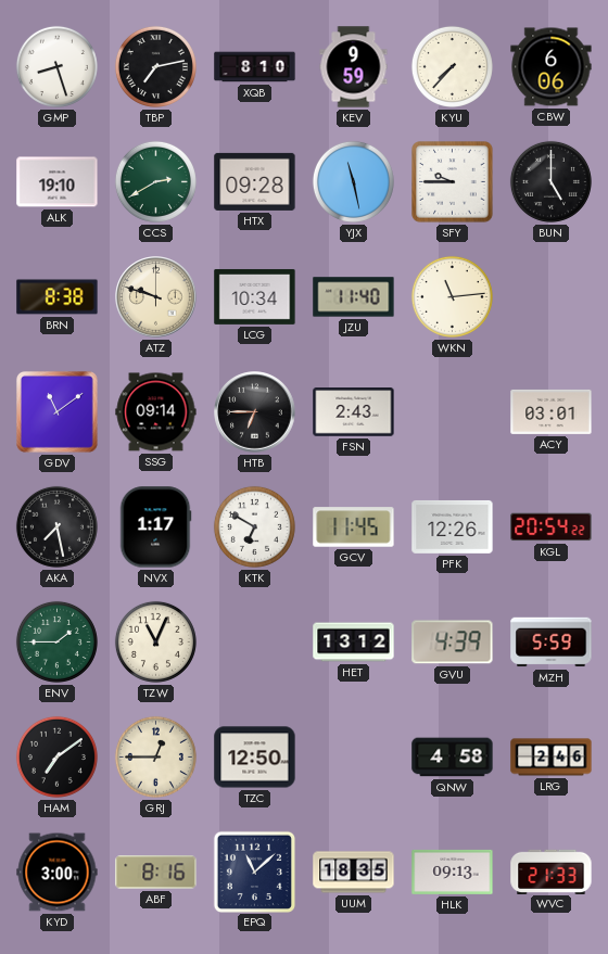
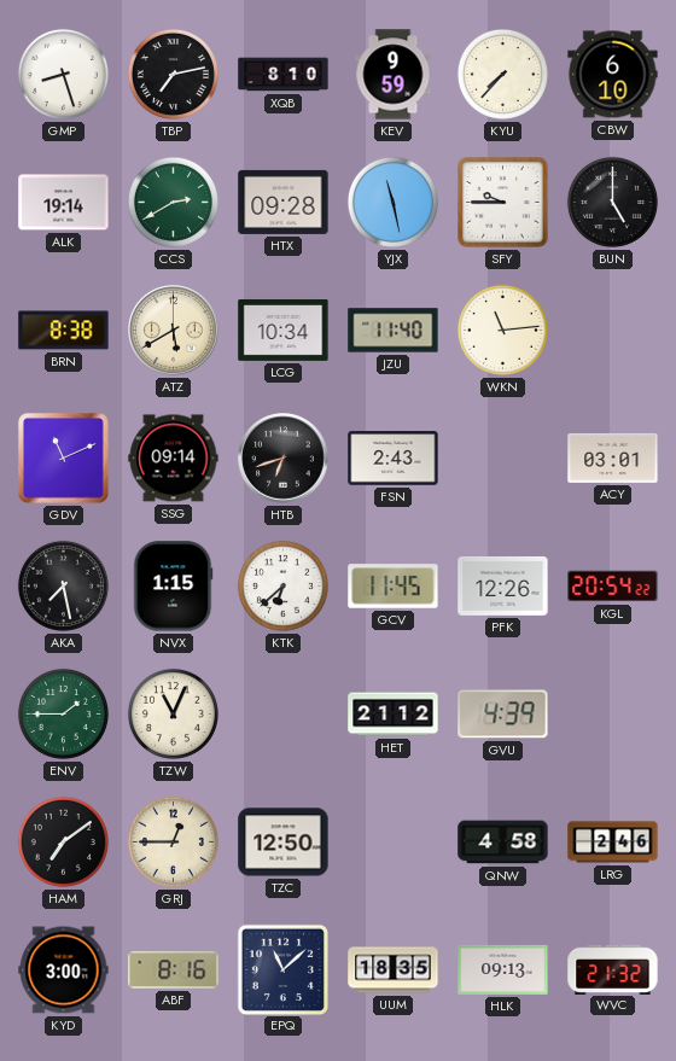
CBW: 6:06 -> 6:10
ALK: 19:10 -> 19:14
ATZ: 9:48 -> 5:40
GDV: 11:09 -> 11:11
HTB: 6:45 -> 6:42
NVX: 1:17 -> 1:15
KTK: 6:50 -> 6:38
HET: 13:12 -> 21:12
MZH: 5:59 -> none
WVC: 21:33 -> 21:32
